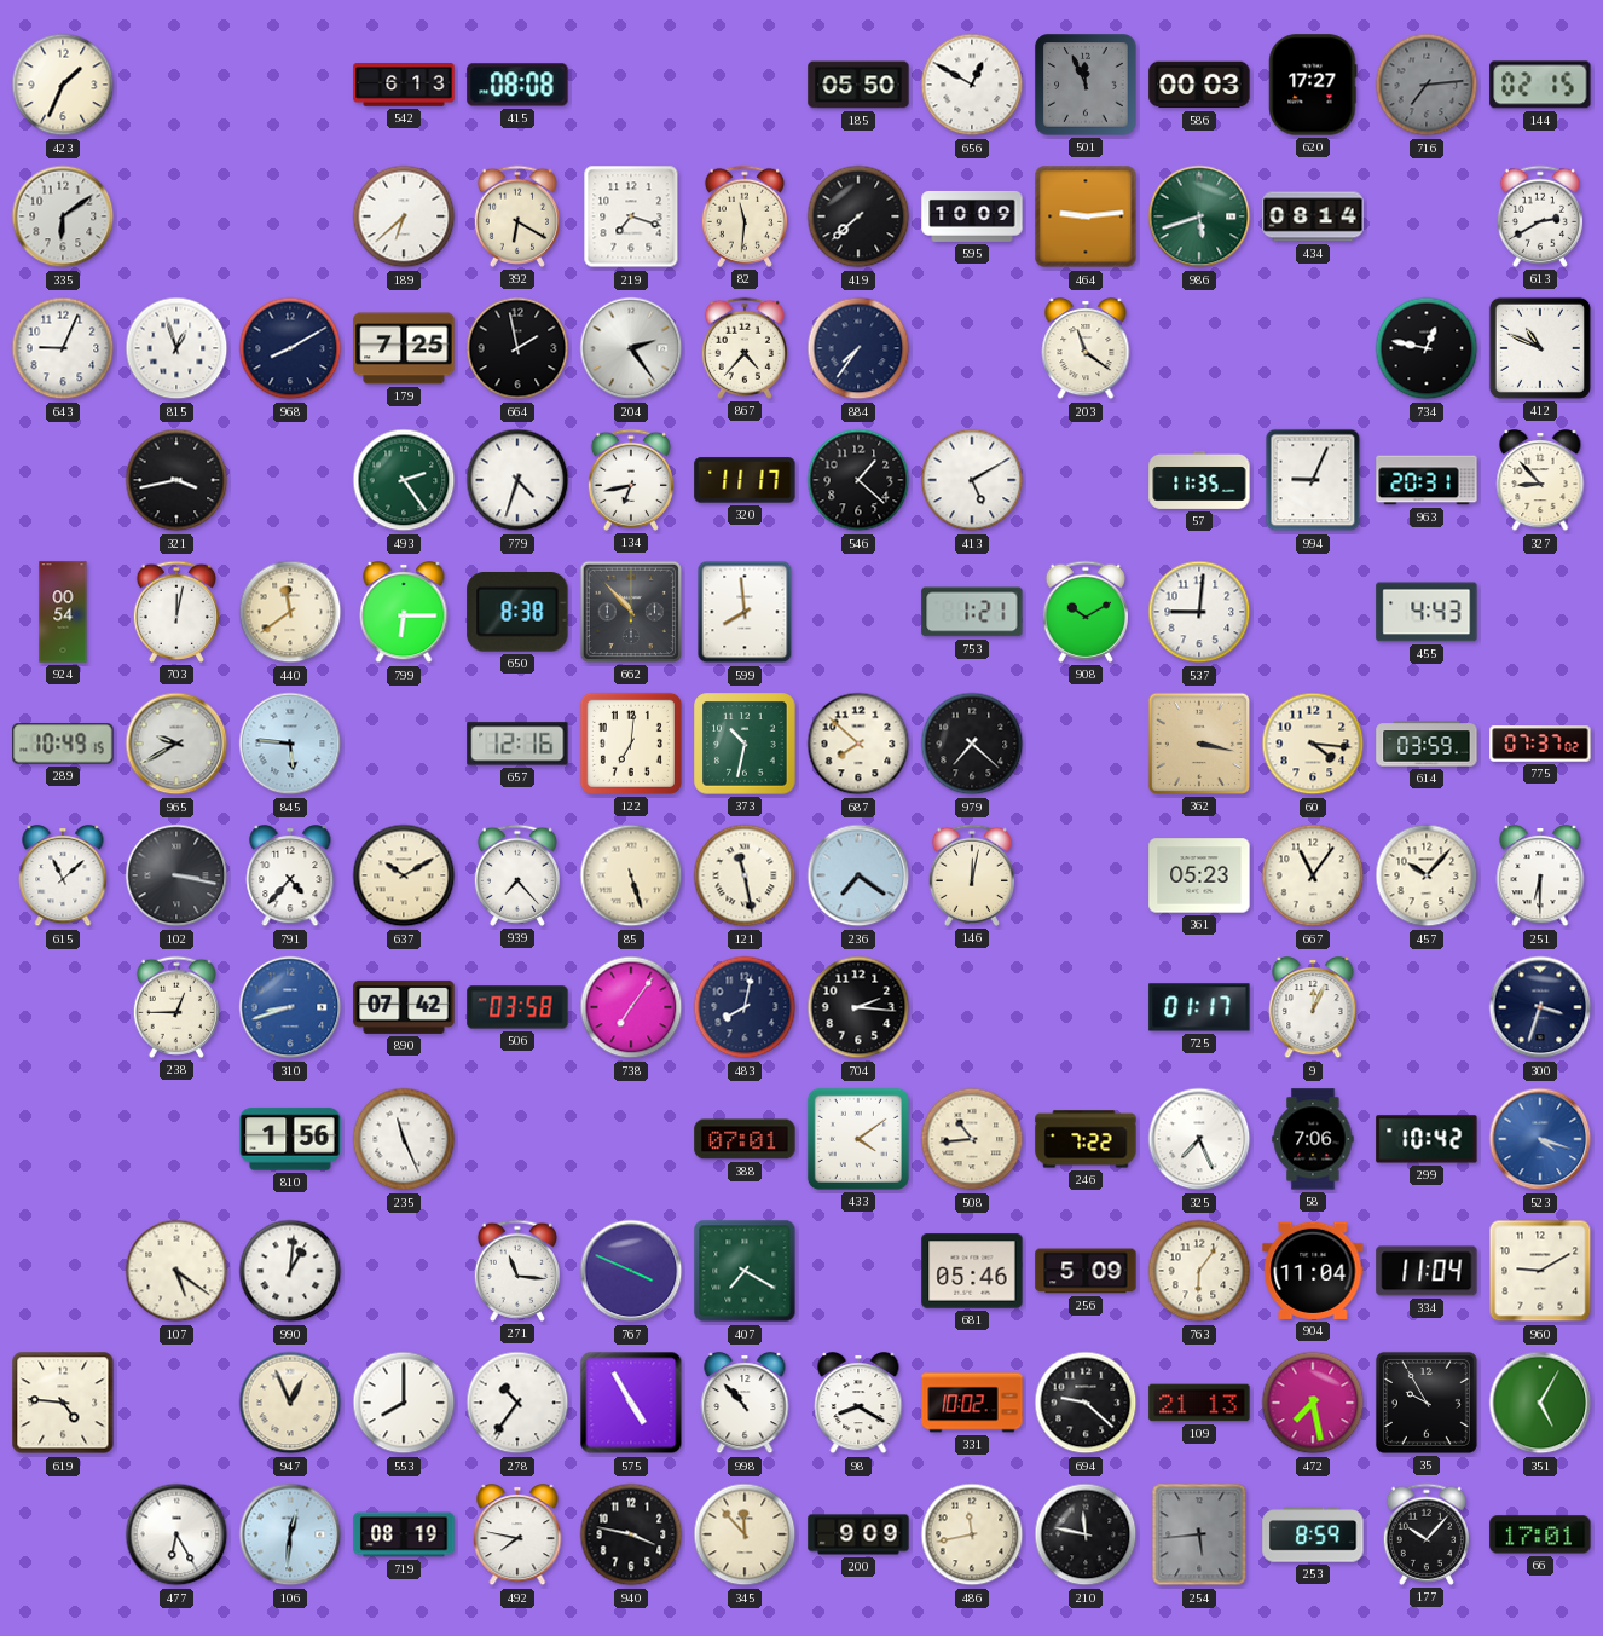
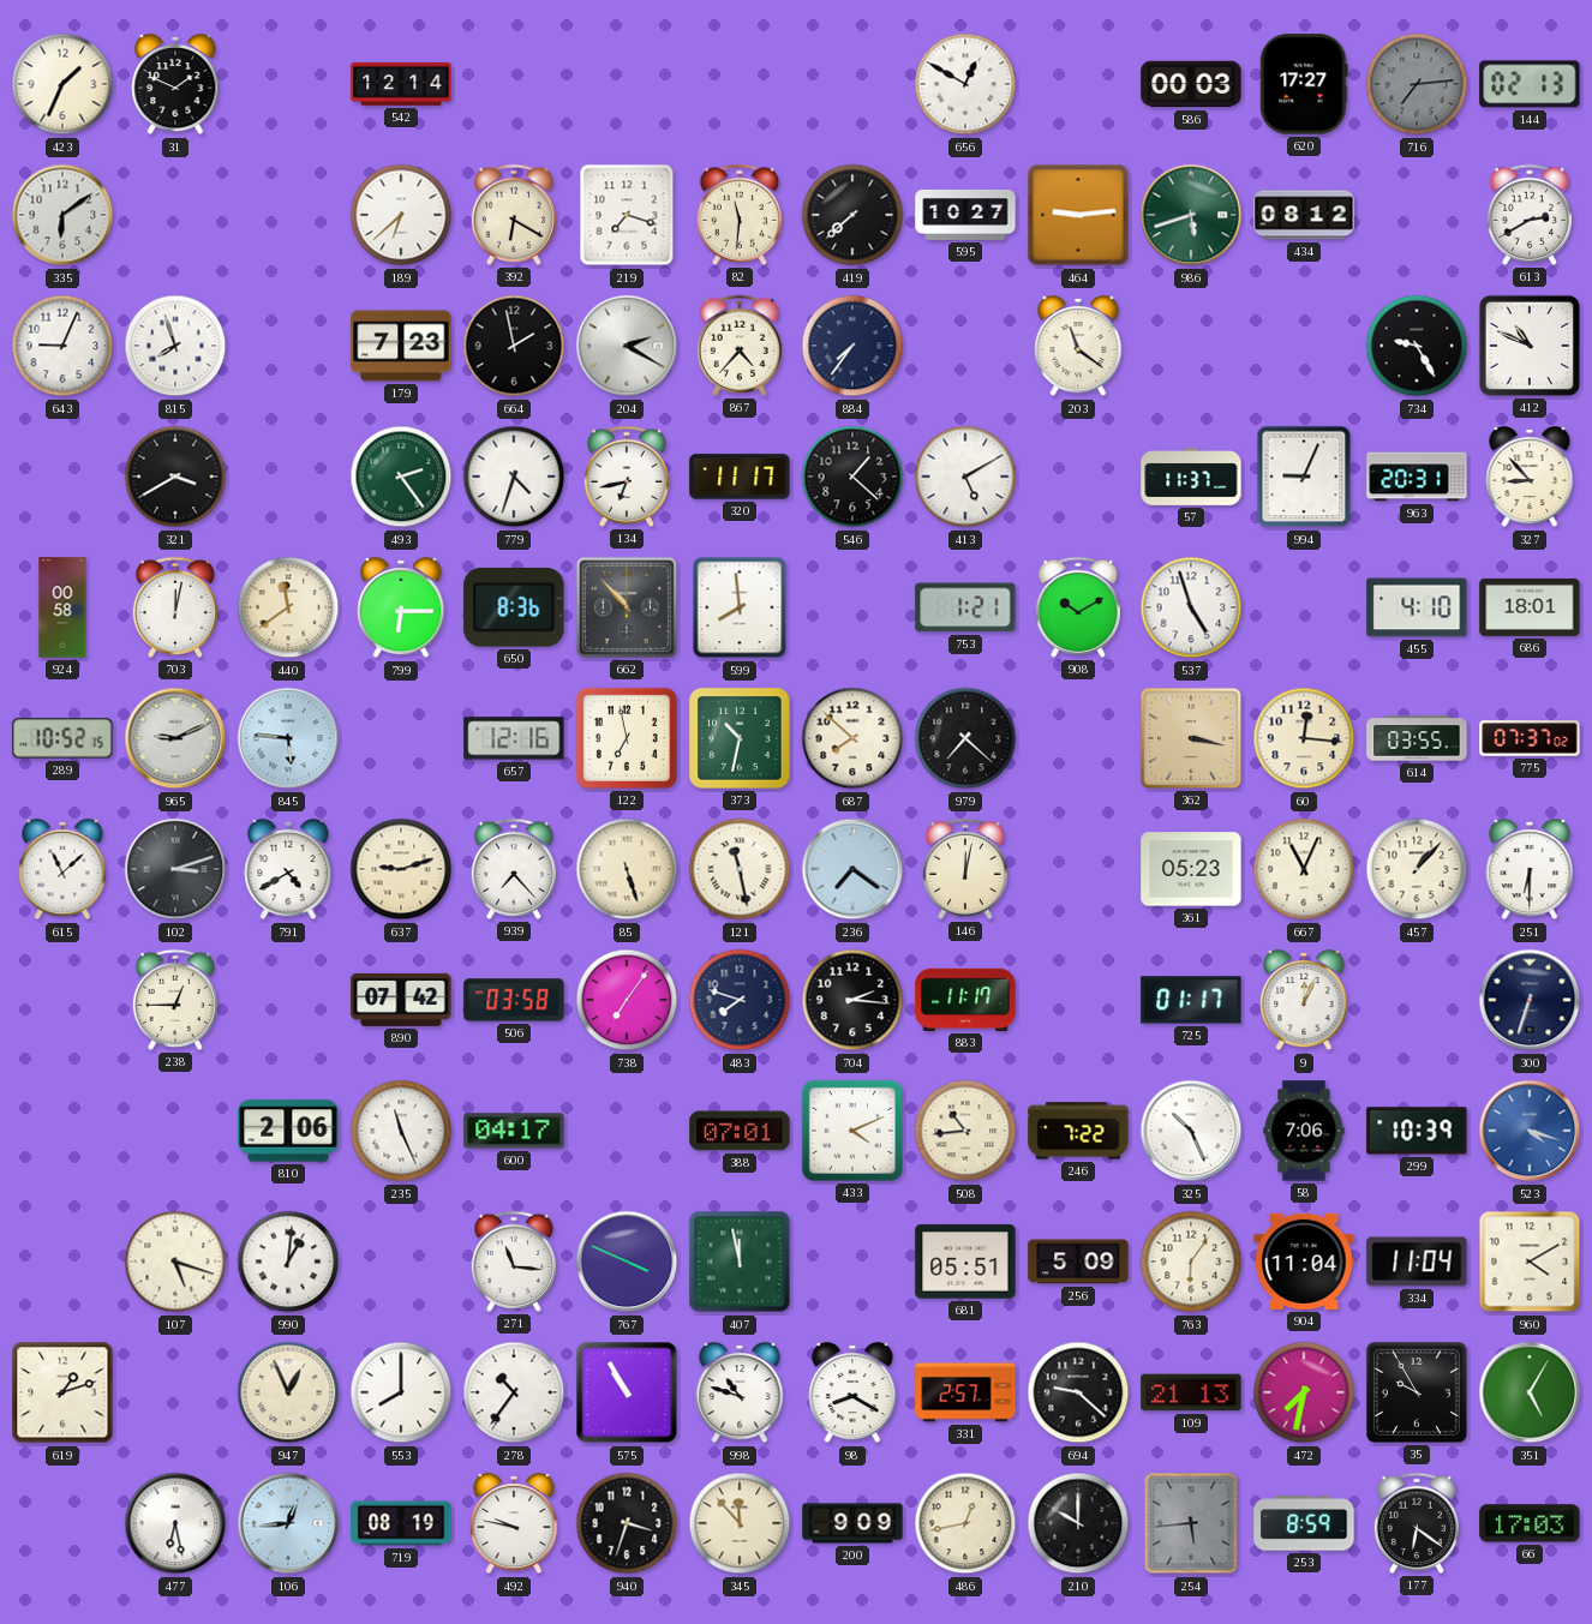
31: none -> 1:49
542: 6:13 -> 12:14
415: 08:08 -> none
185: 05:50 -> none
501: 11:56 -> none
144: 02:15 -> 02:13
595: 10:09 -> 10:27
434: 08:14 -> 08:12
815: 12:57 -> 7:57
968: 8:10 -> none
179: 7:25 -> 7:23
204: 2:24 -> 2:20
734: 12:47 -> 9:25
321: 3:43 -> 3:40
57: 11:35 -> 11:37
924: 00:54 -> 00:58
650: 8:38 -> 8:36
537: 9:01 -> 4:57
455: 4:43 -> 4:10
686: none -> 18:01
289: 10:49 -> 10:52
965: 9:40 -> 9:11
122: 7:01 -> 6:58
60: 4:16 -> 12:16
614: 03:59 -> 03:55
102: 3:17 -> 3:12
791: 4:37 -> 4:40
637: 10:10 -> 9:12
667: 11:06 -> 11:04
457: 10:07 -> 1:07
310: 8:42 -> none
483: 8:02 -> 7:48
883: none -> 11:17
300: 3:33 -> 6:33
810: 1:56 -> 2:06
600: none -> 04:17
433: 4:09 -> 4:11
325: 7:26 -> 10:26
299: 10:42 -> 10:39
107: 5:21 -> 5:18
407: 7:20 -> 11:58
681: 05:46 -> 05:51
960: 9:10 -> 4:10
619: 4:46 -> 1:12
575: 4:55 -> 10:55
998: 10:53 -> 10:48
331: 10:02 -> 2:57
472: 7:28 -> 7:32
477: 6:25 -> 6:28
106: 12:31 -> 12:44
492: 7:47 -> 9:47
940: 3:47 -> 3:33
486: 11:43 -> 12:43
210: 11:47 -> 10:00
177: 10:07 -> 6:21
66: 17:01 -> 17:03
